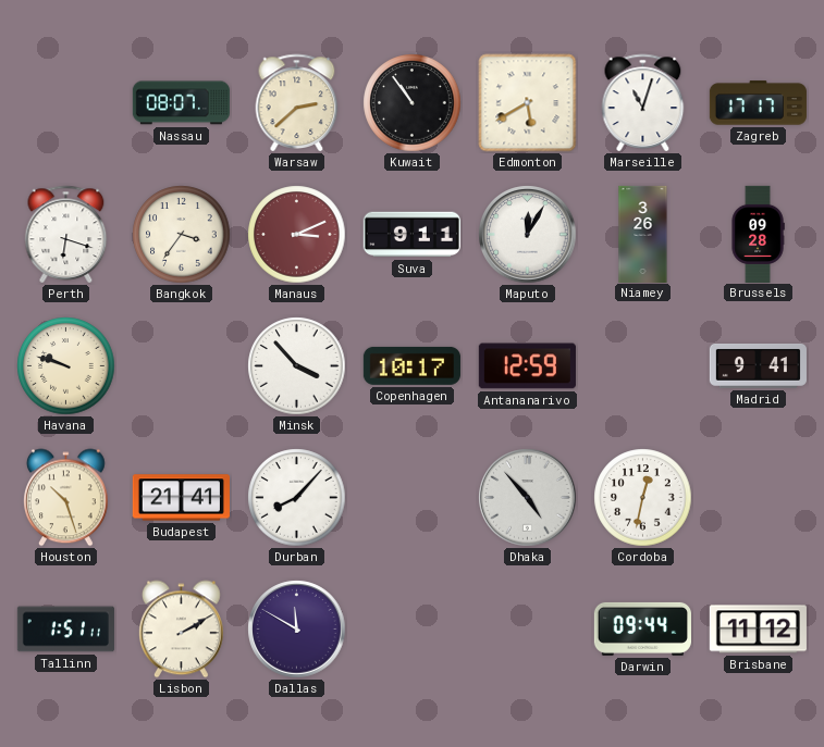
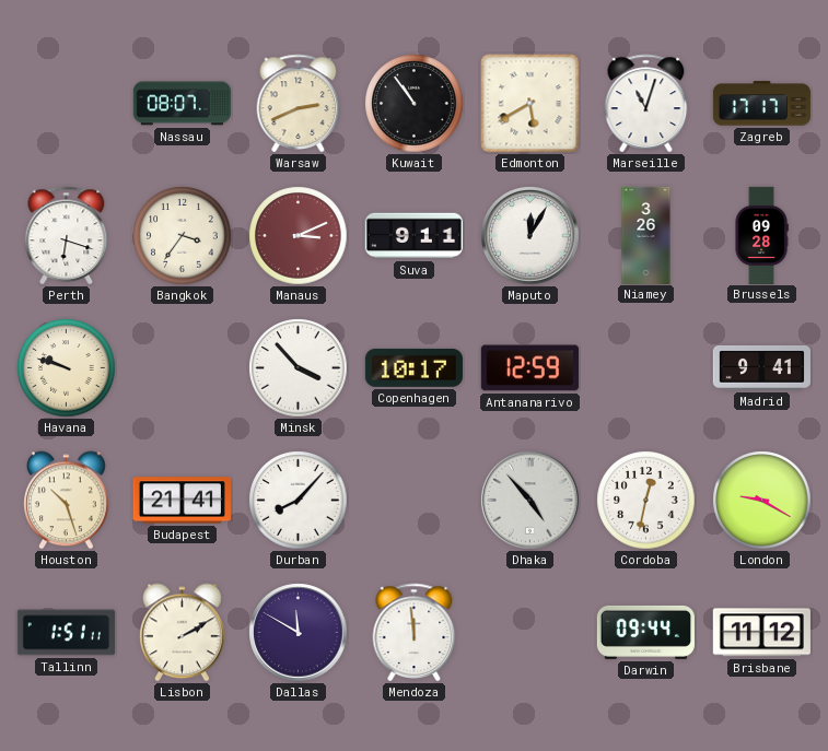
Warsaw: 2:38 -> 2:41
London: none -> 9:20
Mendoza: none -> 11:59
